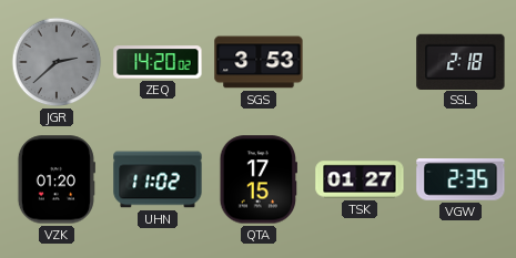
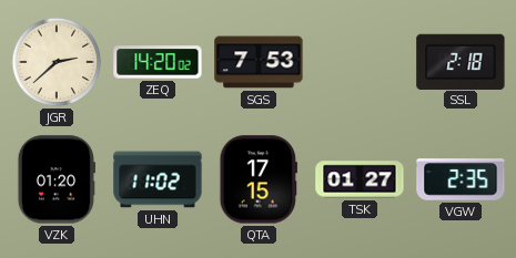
JGR dial: grey -> cream
SGS: 3:53 -> 7:53
